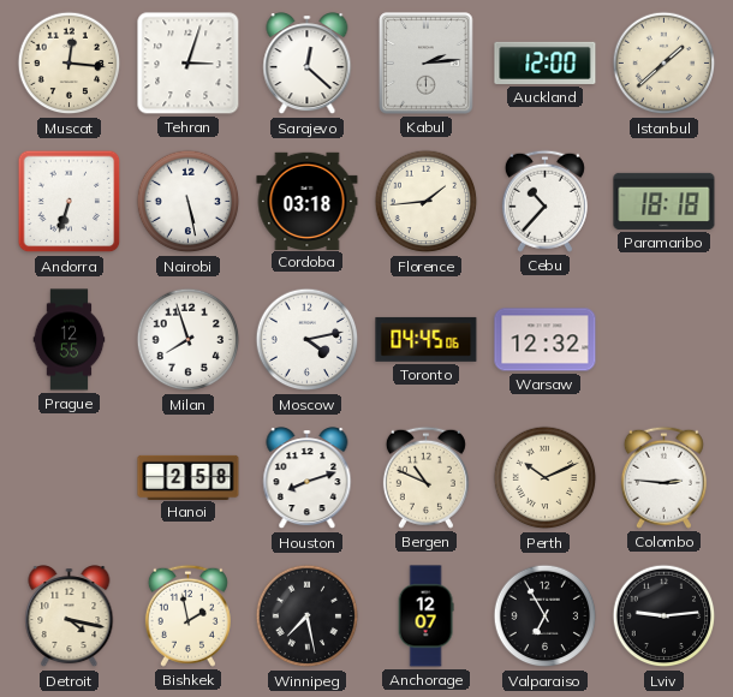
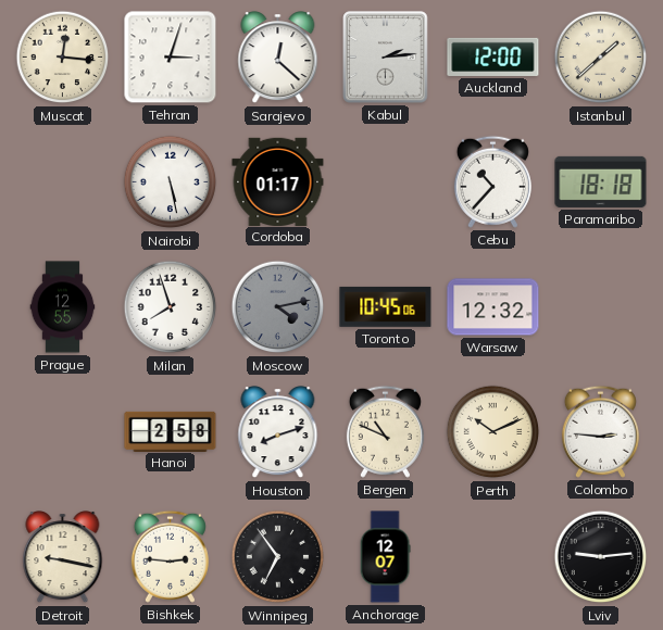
Andorra: 6:33 -> none
Cordoba: 03:18 -> 01:17
Florence: 1:44 -> none
Moscow dial: white -> grey
Toronto: 04:45 -> 10:45
Detroit: 4:17 -> 9:17
Bishkek: 1:58 -> 2:46
Winnipeg: 7:28 -> 6:54
Valparaiso: 6:55 -> none
